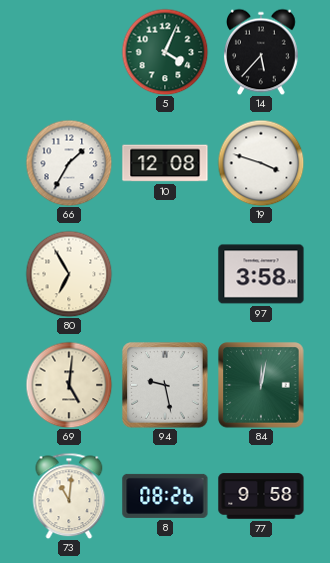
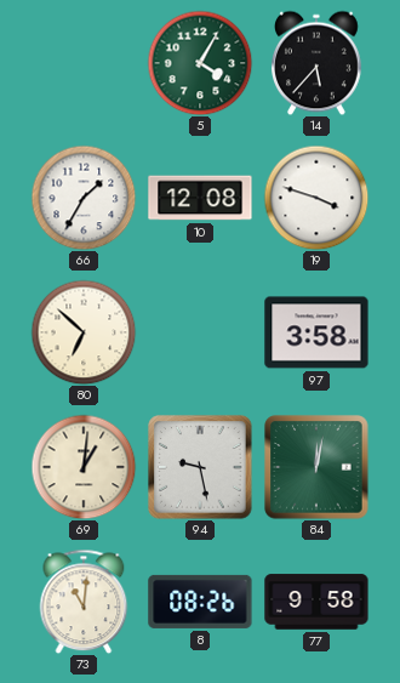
5: 4:04 -> 4:05
80: 6:55 -> 6:52
69: 5:01 -> 1:01
